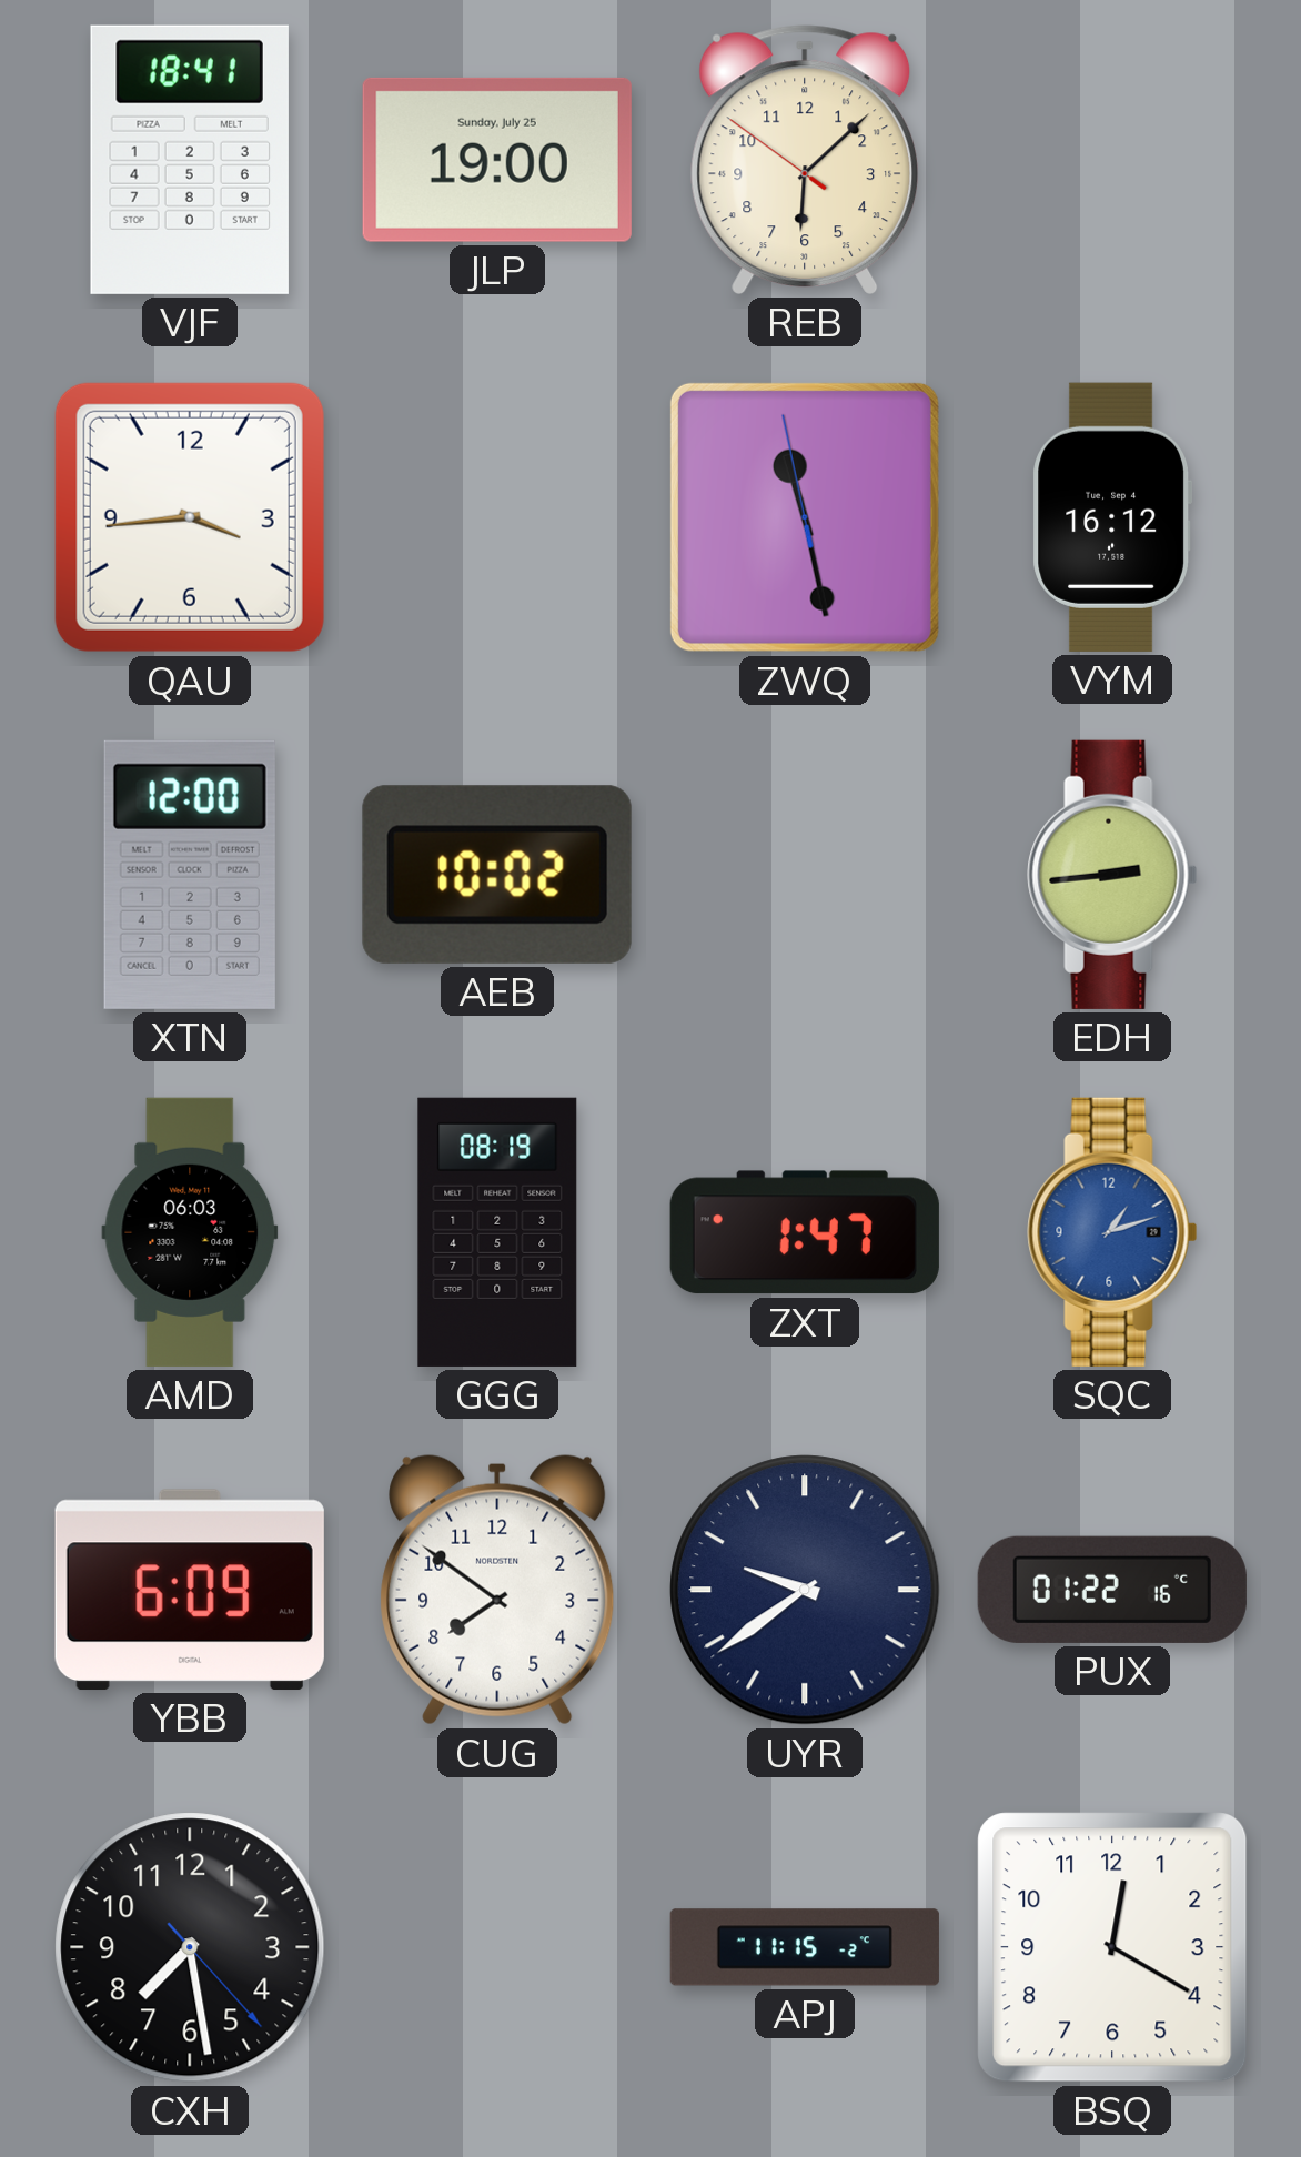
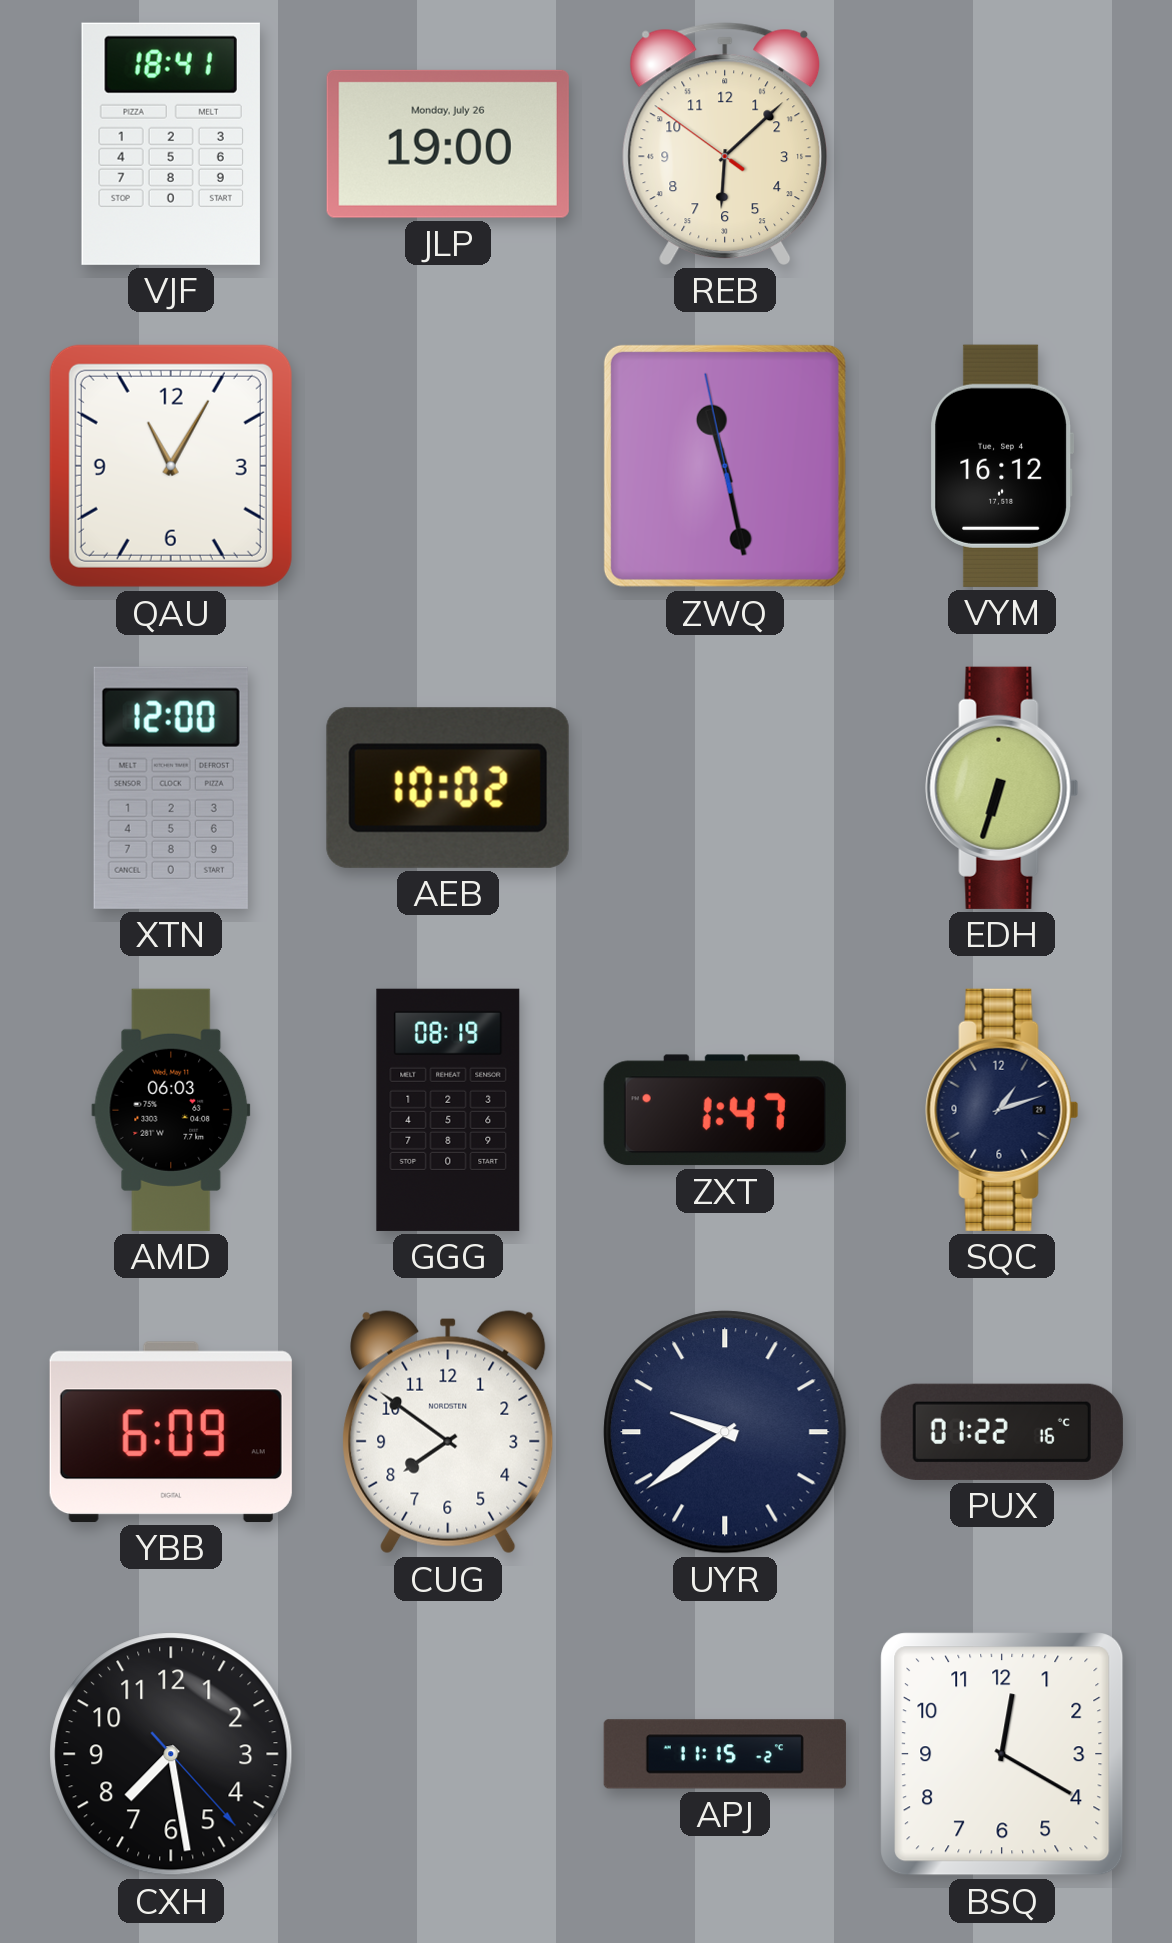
JLP date: Sunday, July 25 -> Monday, July 26
QAU: 3:44 -> 11:05
EDH: 2:44 -> 6:33
SQC dial: blue -> navy
